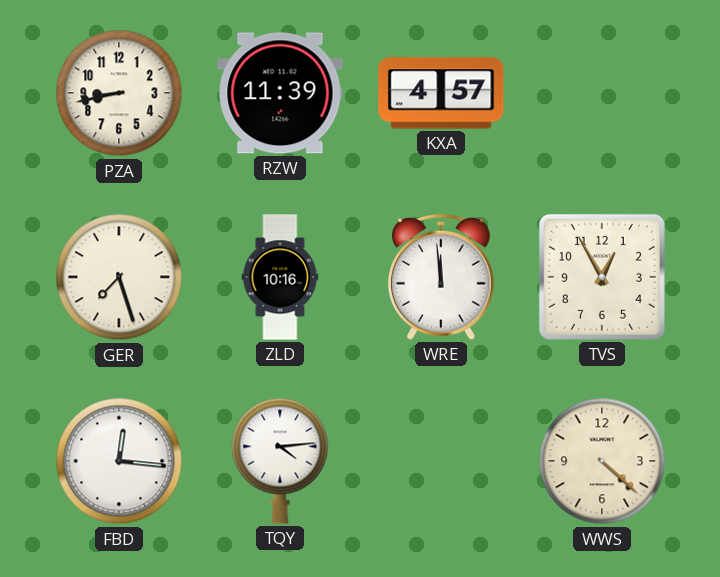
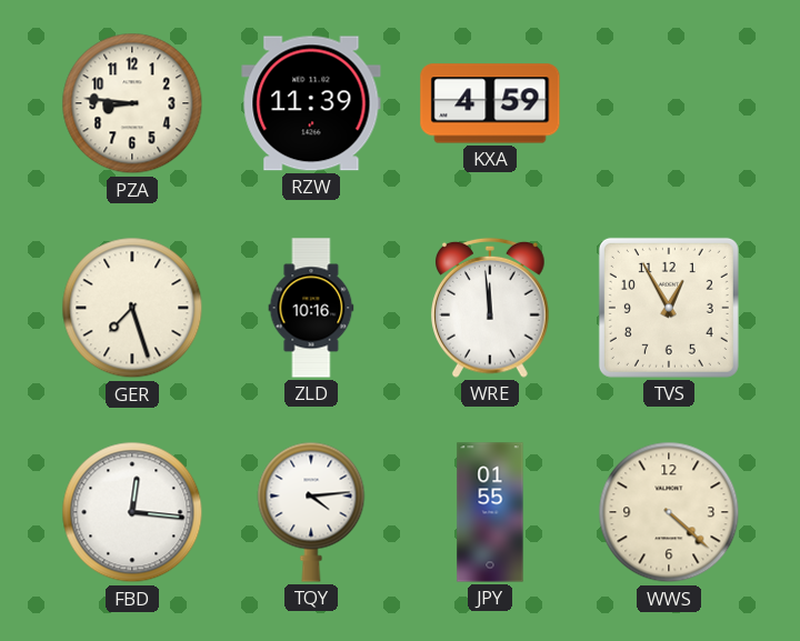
PZA: 8:43 -> 8:46
KXA: 4:57 -> 4:59
JPY: none -> 01:55
